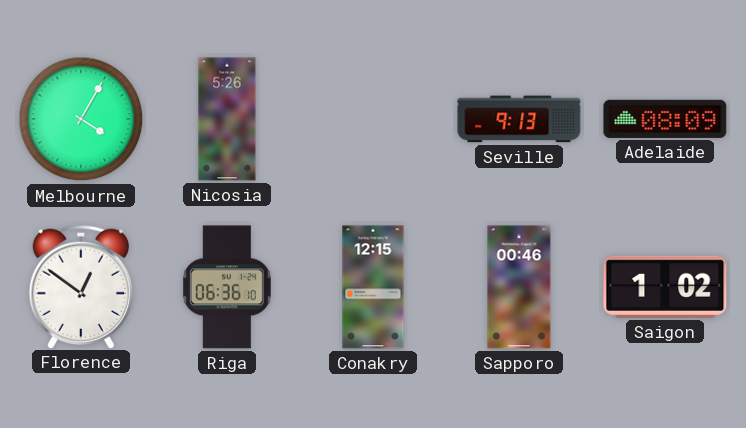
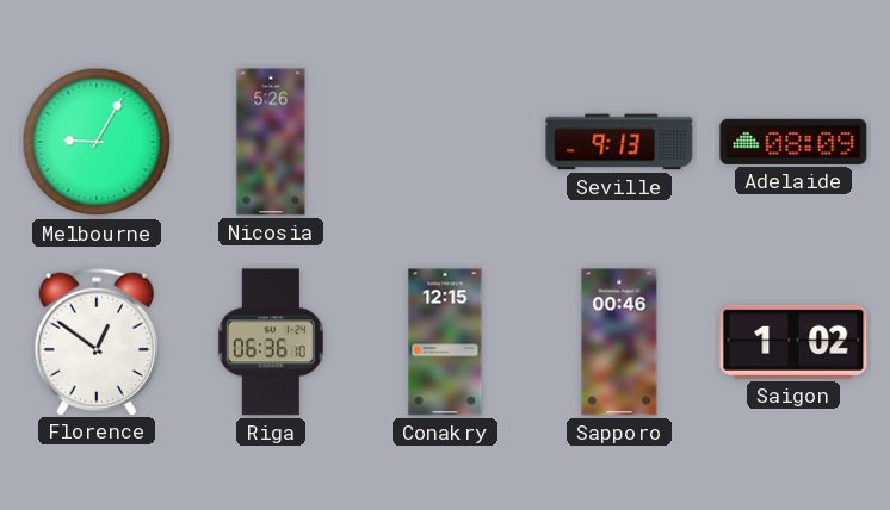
Melbourne: 4:05 -> 9:05
